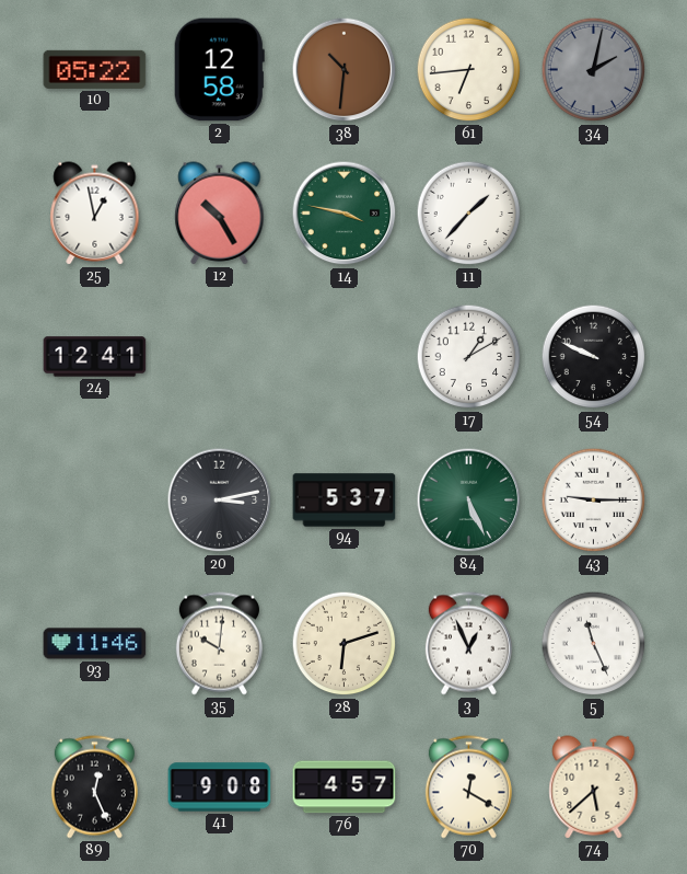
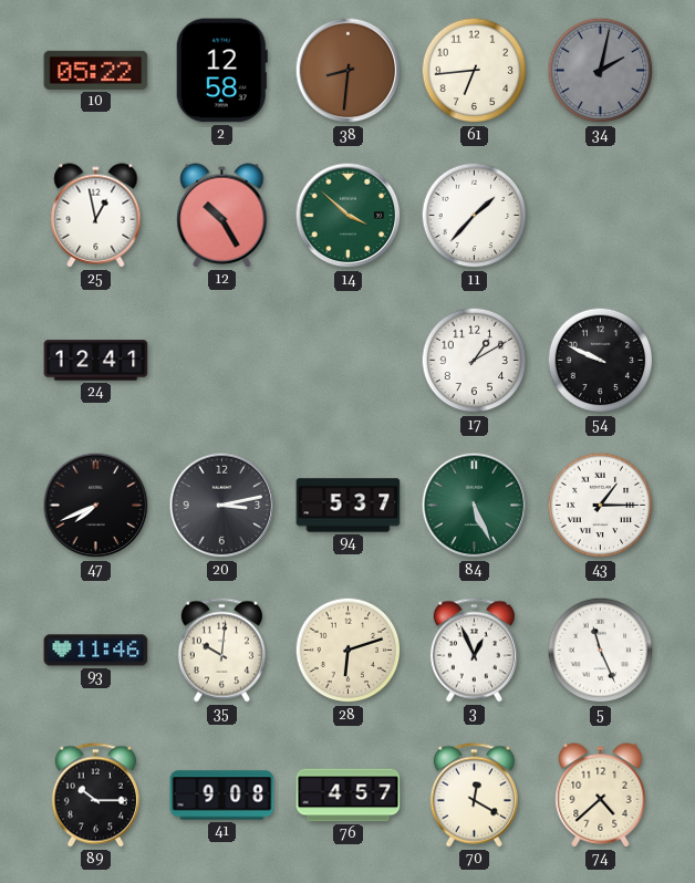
38: 10:31 -> 8:31
14: 3:47 -> 3:52
47: none -> 7:41
43: 9:15 -> 1:15
89: 12:26 -> 10:15
74: 5:38 -> 4:38
